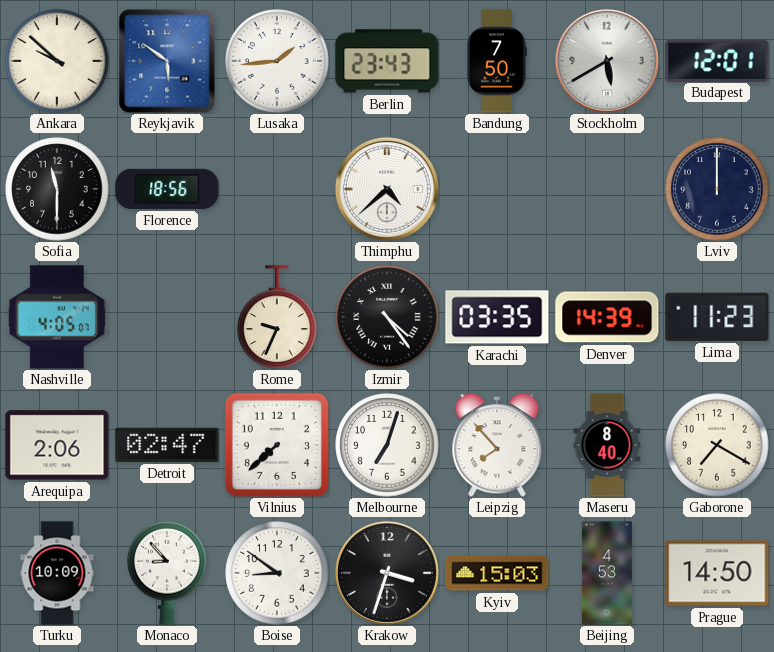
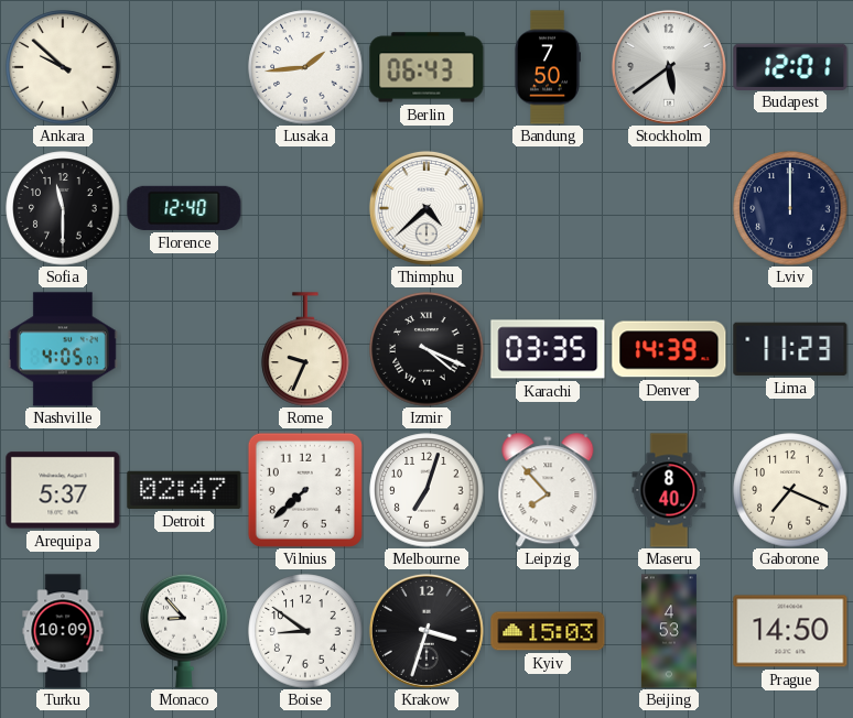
Reykjavik: 5:51 -> none
Berlin: 23:43 -> 06:43
Stockholm: 5:40 -> 5:39
Florence: 18:56 -> 12:40
Izmir: 4:24 -> 4:19
Arequipa: 2:06 -> 5:37
Gaborone: 7:20 -> 7:19
